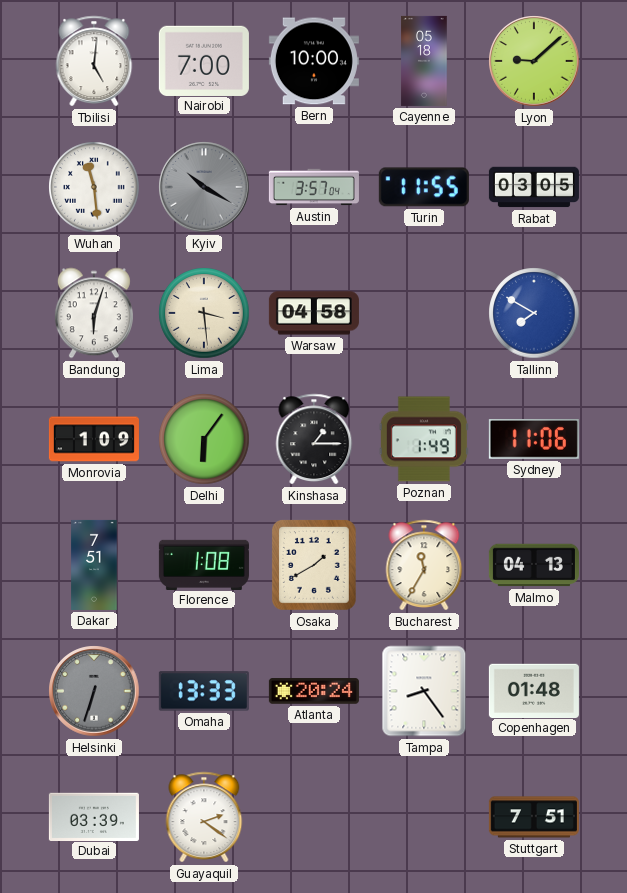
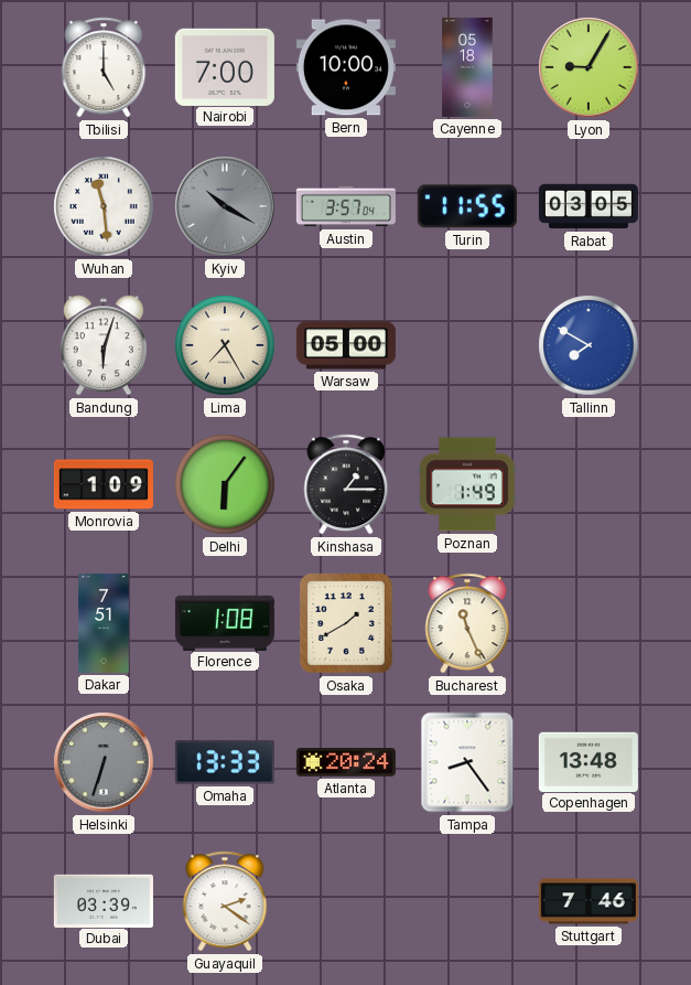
Tbilisi: 5:01 -> 5:00
Lyon: 9:08 -> 9:05
Lima: 3:29 -> 7:25
Warsaw: 04:58 -> 05:00
Sydney: 11:06 -> none
Bucharest: 11:35 -> 11:26
Malmo: 04:13 -> none
Copenhagen: 01:48 -> 13:48
Stuttgart: 7:51 -> 7:46
